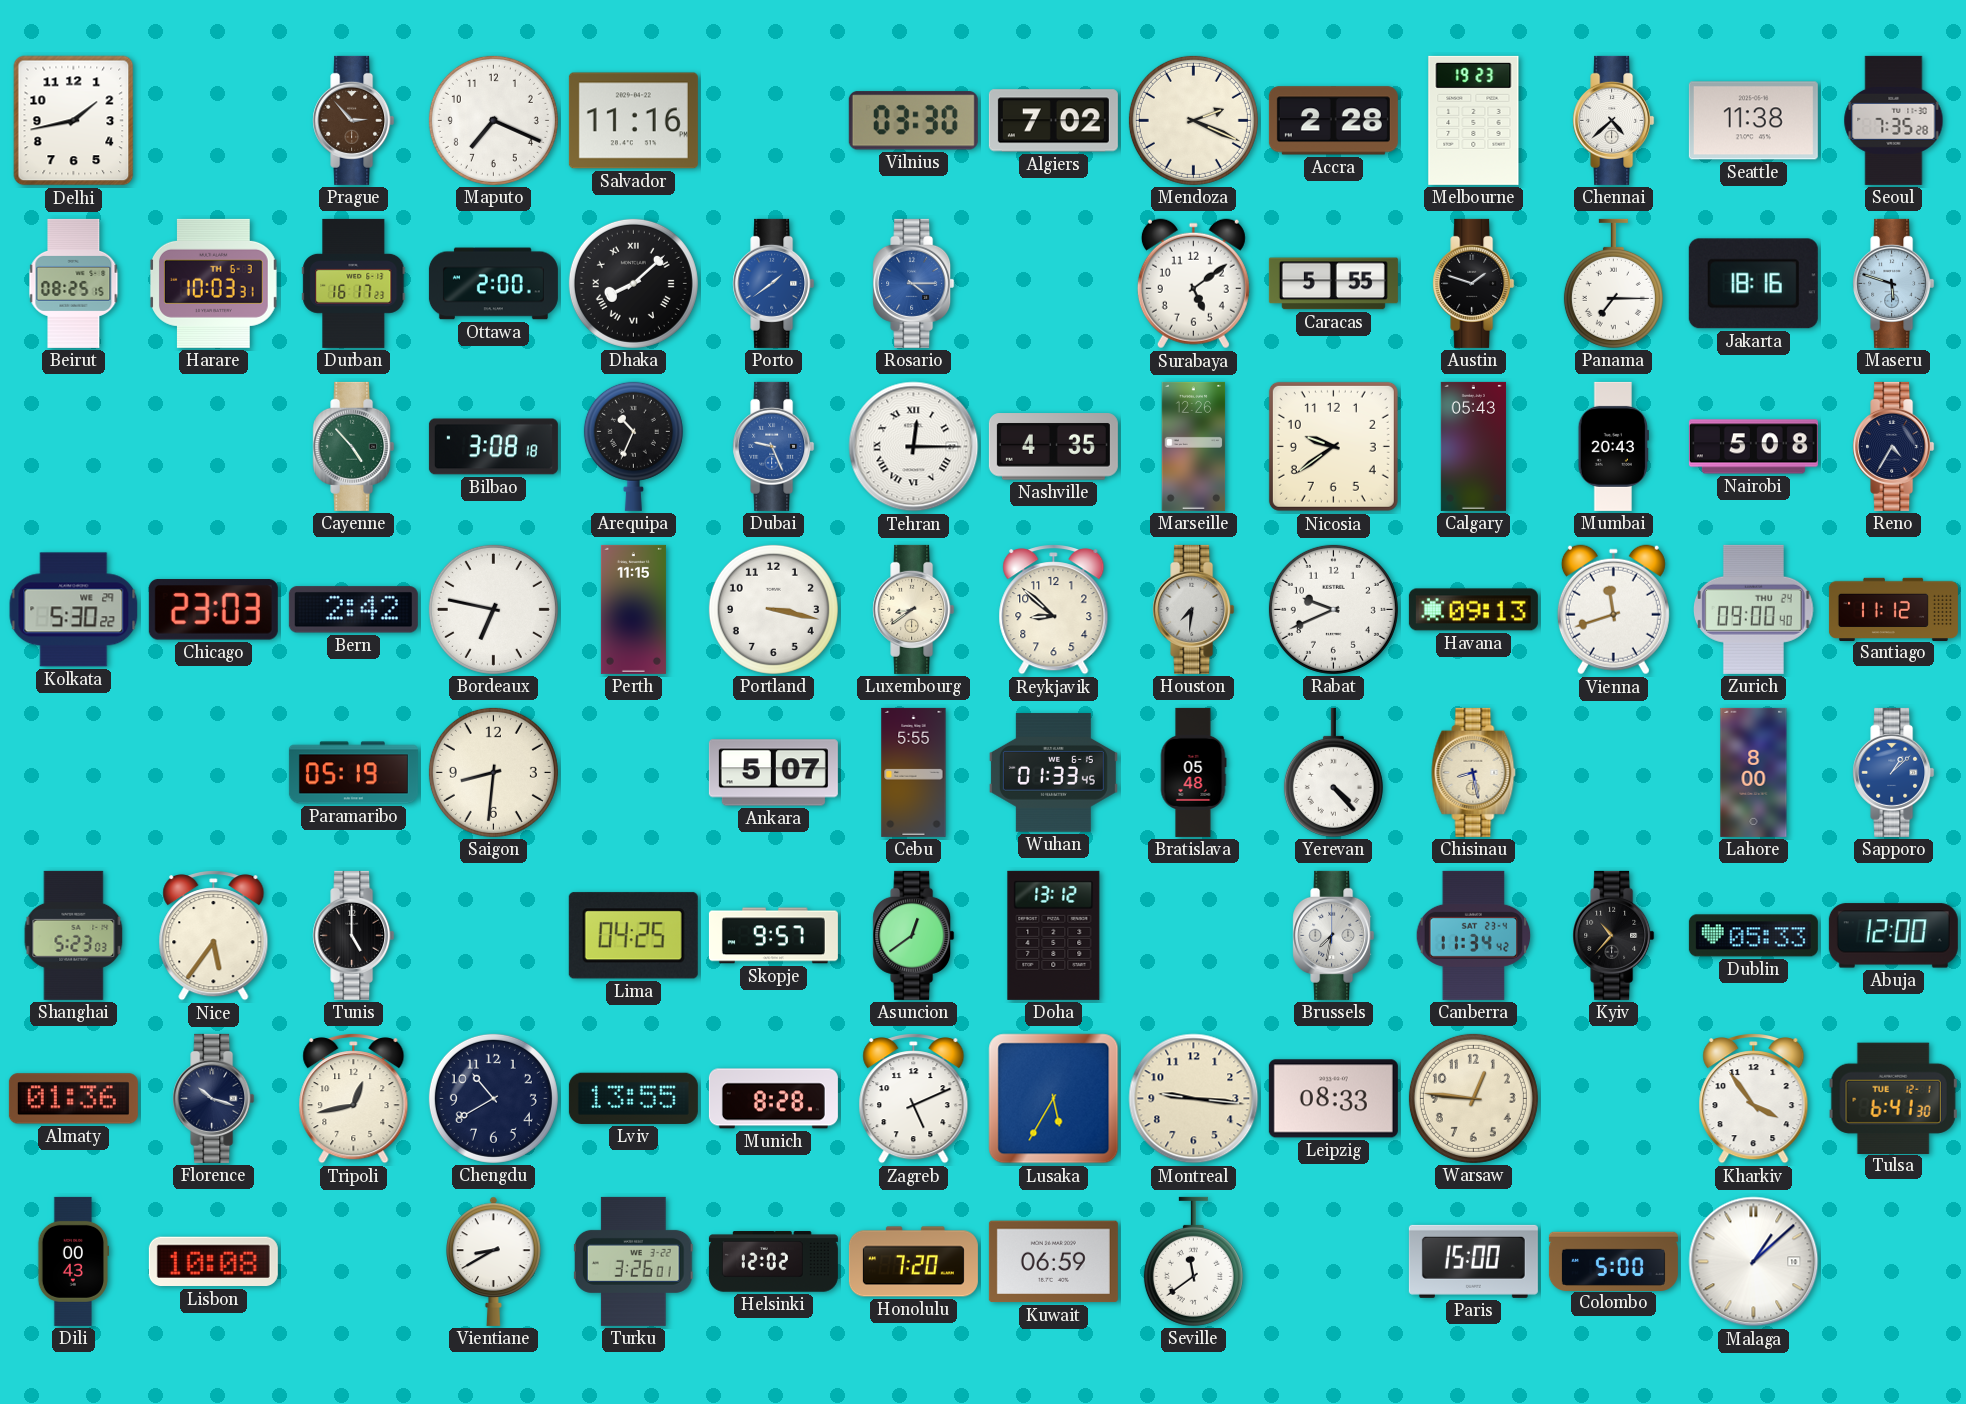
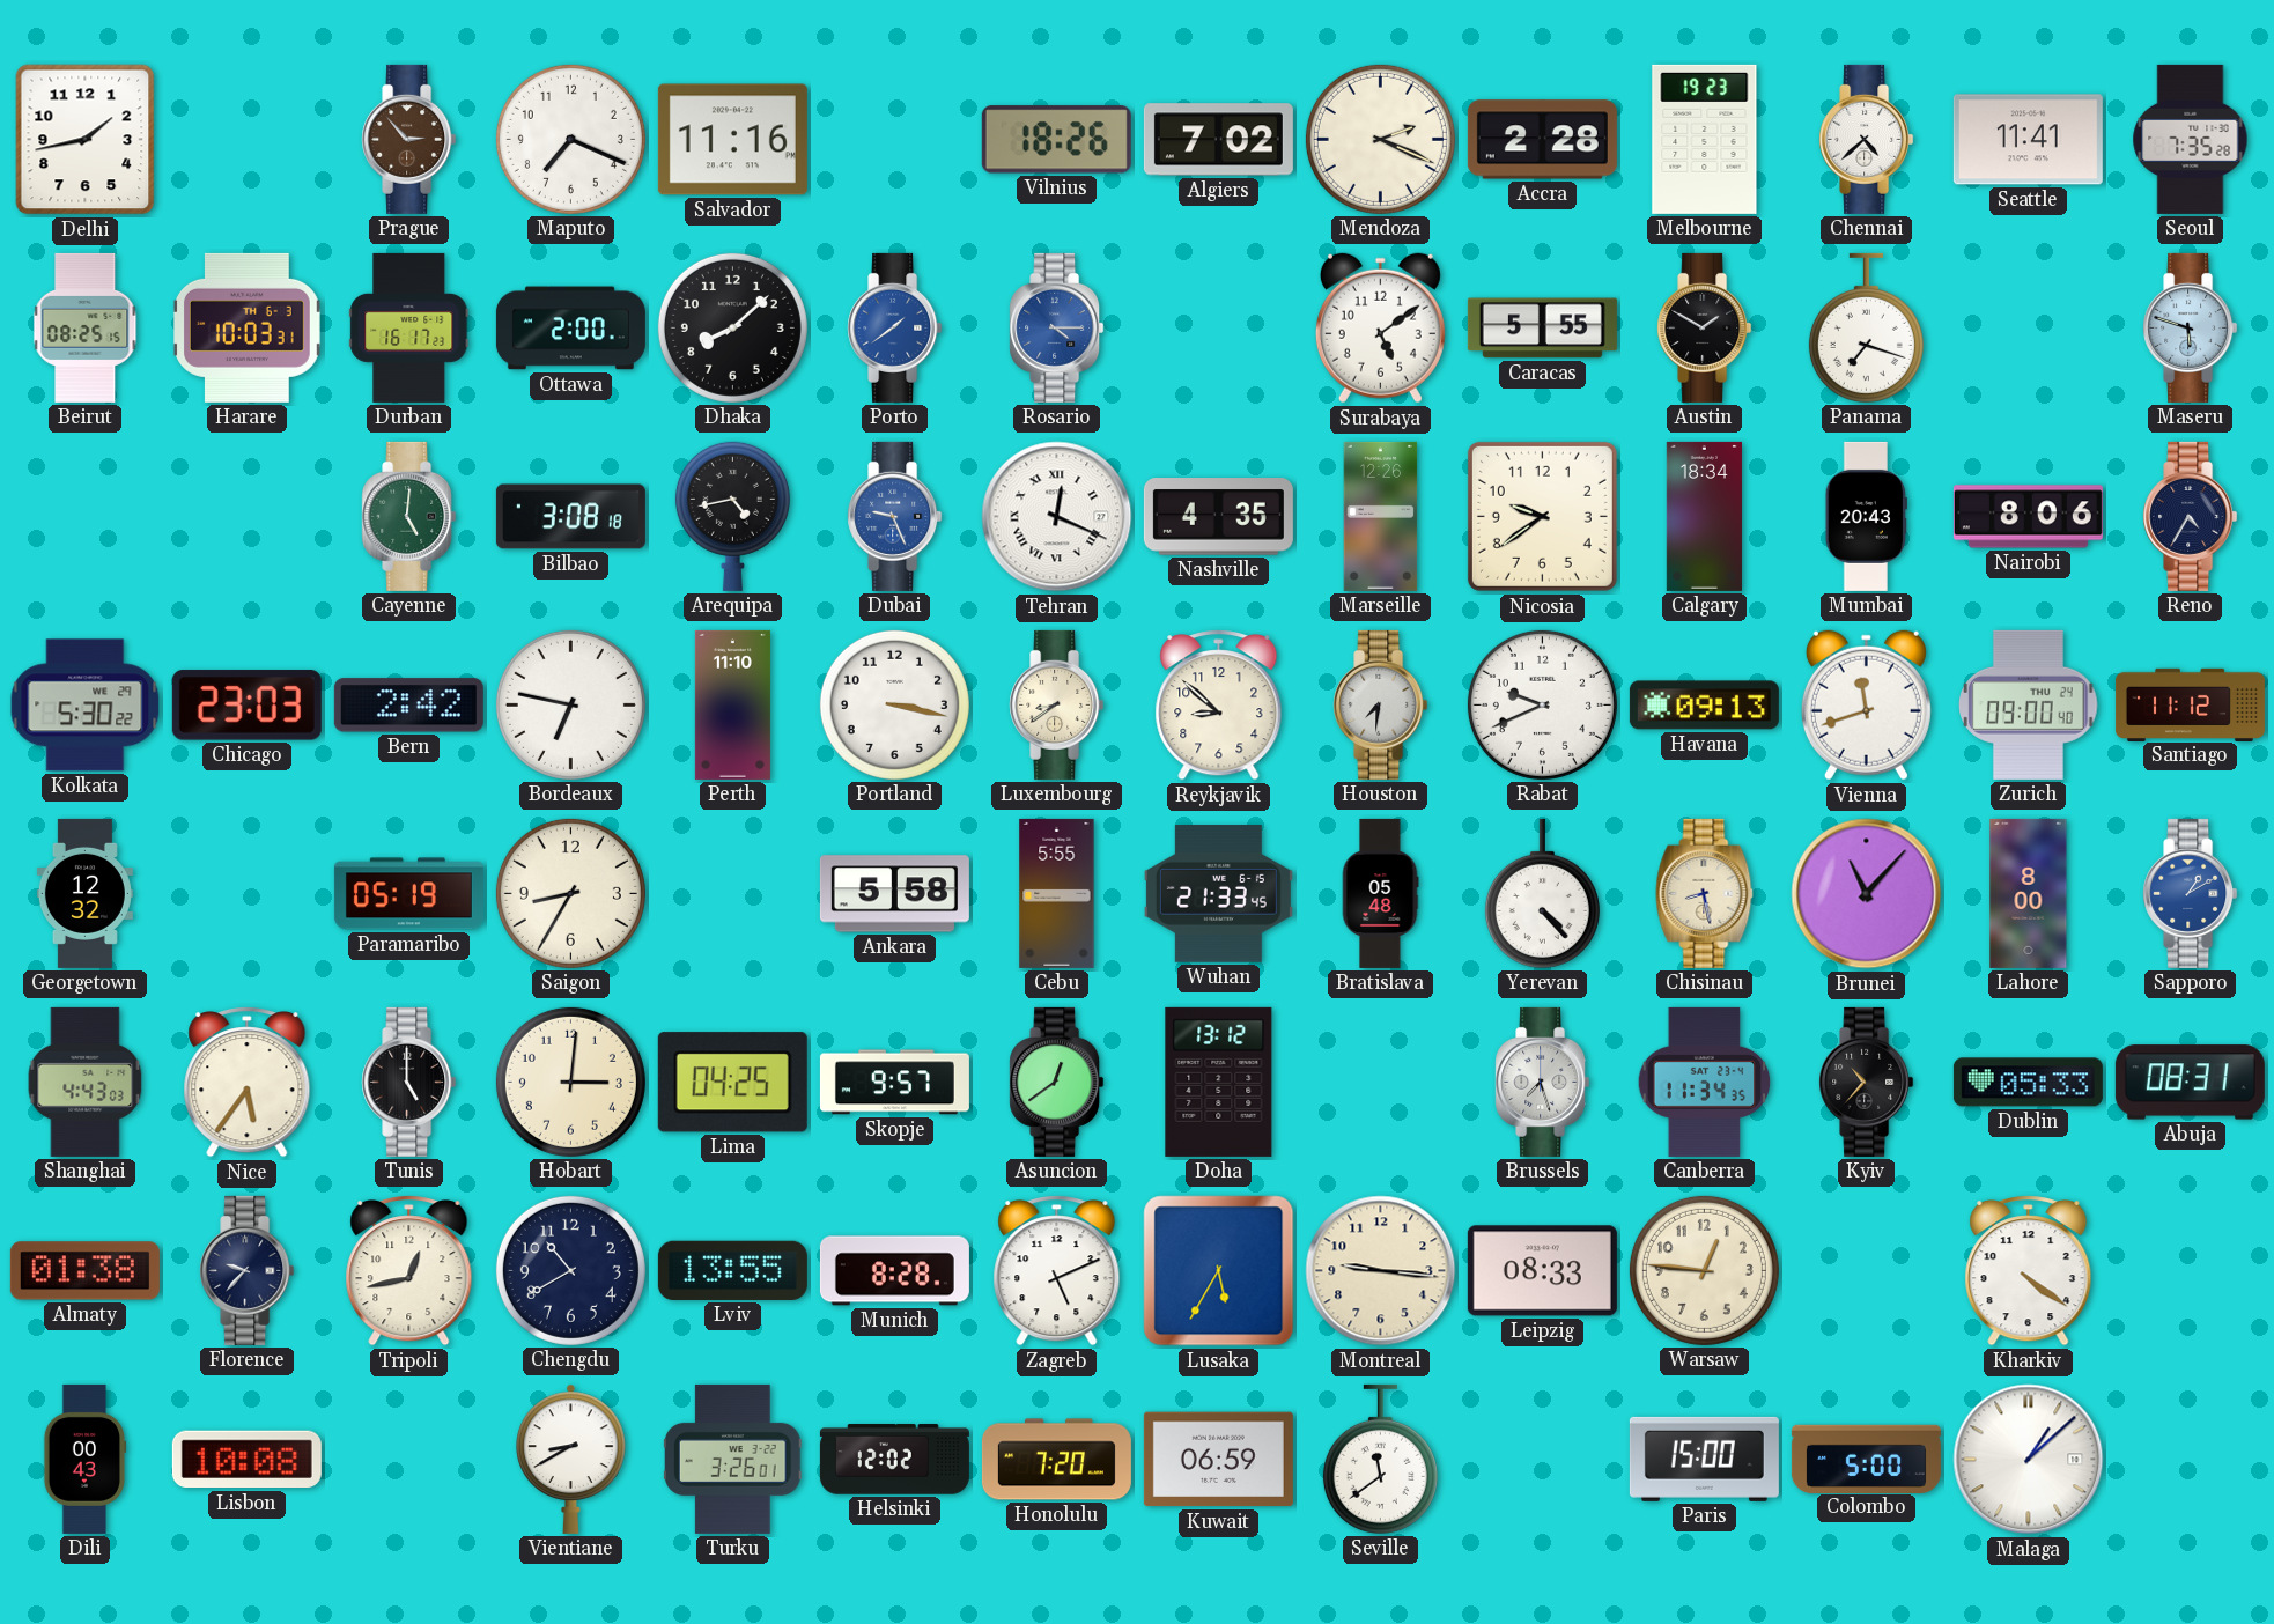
Vilnius: 03:30 -> 18:26
Seattle: 11:38 -> 11:41
Dhaka numerals: Roman -> Arabic
Austin: 1:48 -> 1:50
Panama: 7:15 -> 7:18
Jakarta: 18:16 -> none
Cayenne: 4:53 -> 5:01
Arequipa: 10:34 -> 4:43
Tehran: 12:15 -> 12:19
Calgary: 05:43 -> 18:34
Nairobi: 5:08 -> 8:06
Perth: 11:15 -> 11:10
Georgetown: none -> 12:32
Saigon: 8:31 -> 8:35
Ankara: 5:07 -> 5:58
Wuhan: 01:33 -> 21:33
Brunei: none -> 11:07
Sapporo: 1:08 -> 1:10
Shanghai: 5:23 -> 4:43
Hobart: none -> 3:01
Brussels: 7:32 -> 7:27
Canberra: 11:34:42 -> 11:34:35
Abuja: 12:00 -> 08:31
Almaty: 01:36 -> 01:38
Florence: 10:18 -> 9:37
Kharkiv: 3:54 -> 4:21
Tulsa: 6:41 -> none
